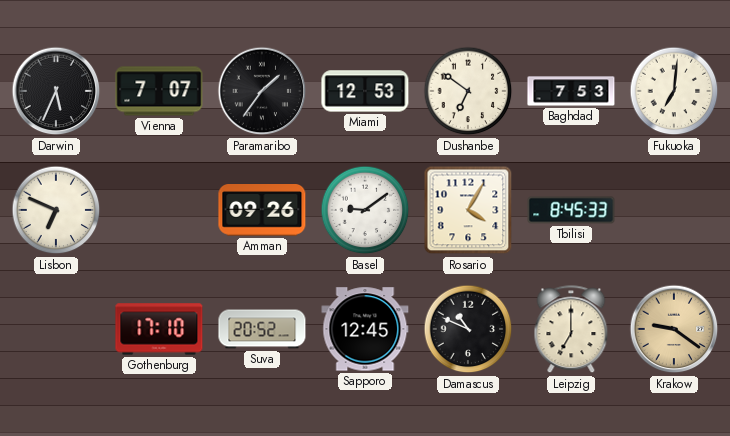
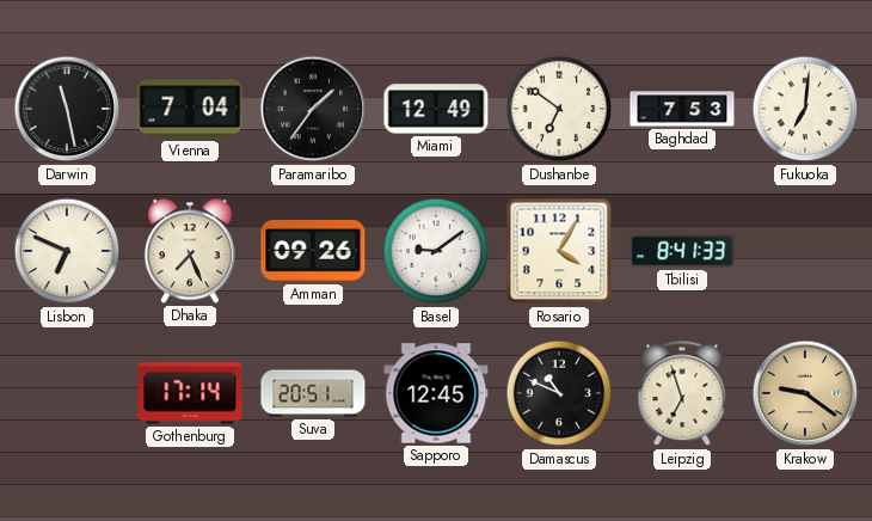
Darwin: 5:34 -> 11:28
Vienna: 7:07 -> 7:04
Miami: 12:53 -> 12:49
Dhaka: none -> 7:26
Tbilisi: 8:45 -> 8:41
Gothenburg: 17:10 -> 17:14
Suva: 20:52 -> 20:51
Leipzig: 7:00 -> 6:57
